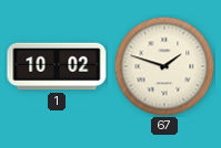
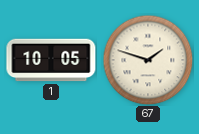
1: 10:02 -> 10:05
